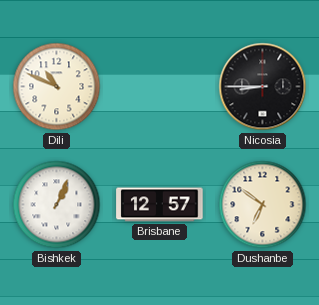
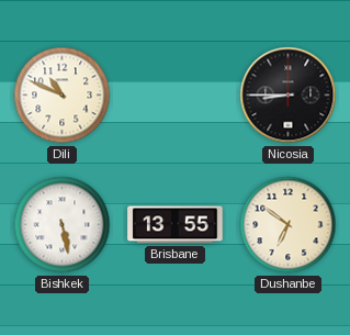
Bishkek: 1:04 -> 5:28
Brisbane: 12:57 -> 13:55
